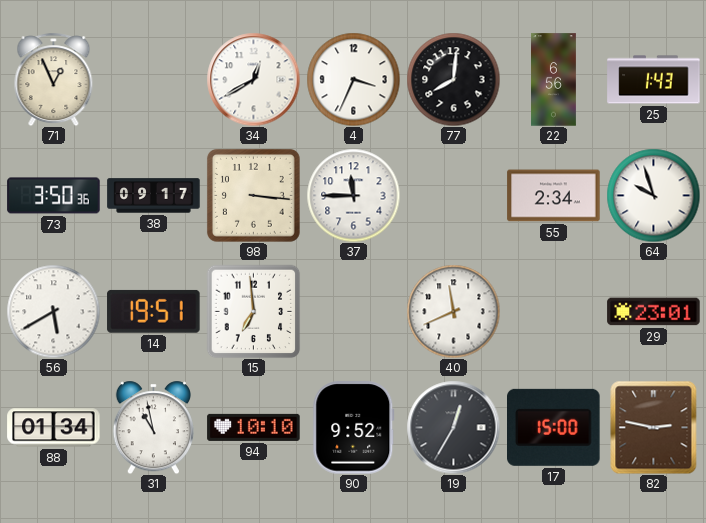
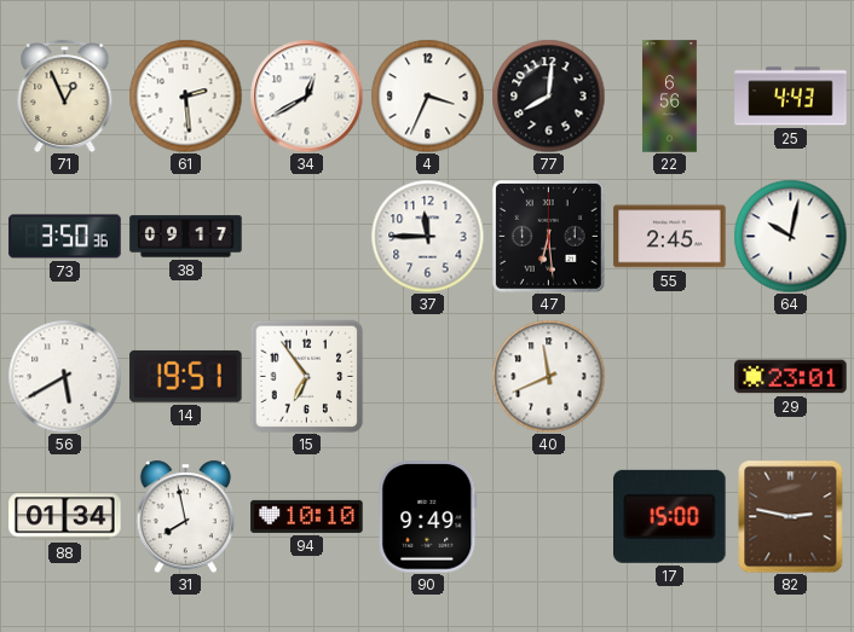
61: none -> 2:29
25: 1:43 -> 4:43
98: 3:16 -> none
47: none -> 6:29
55: 2:34 -> 2:45
64: 9:57 -> 10:02
15: 6:59 -> 6:54
31: 10:58 -> 7:58
90: 9:52 -> 9:49
19: 12:35 -> none
